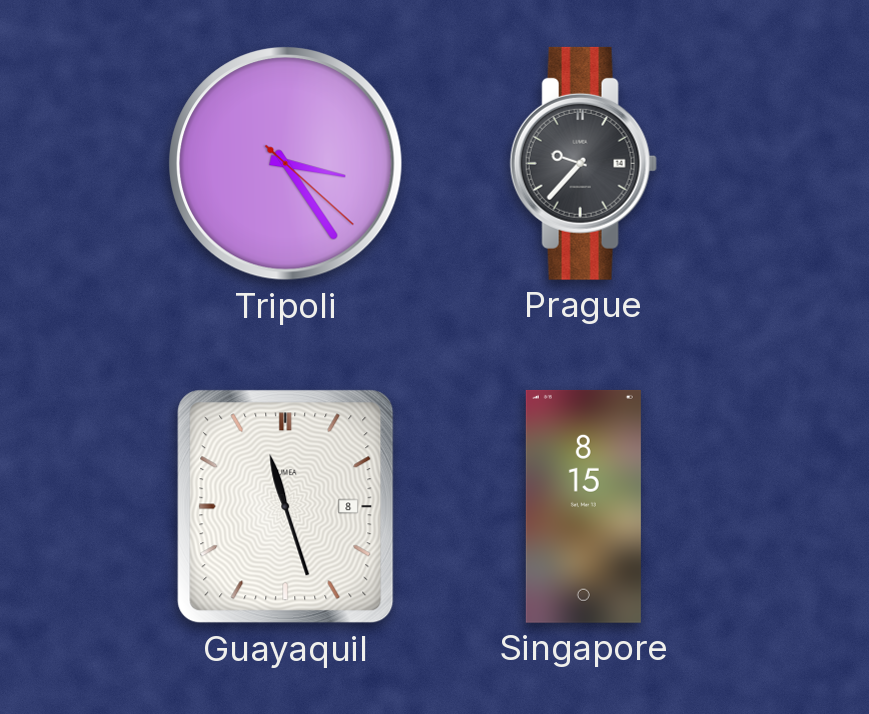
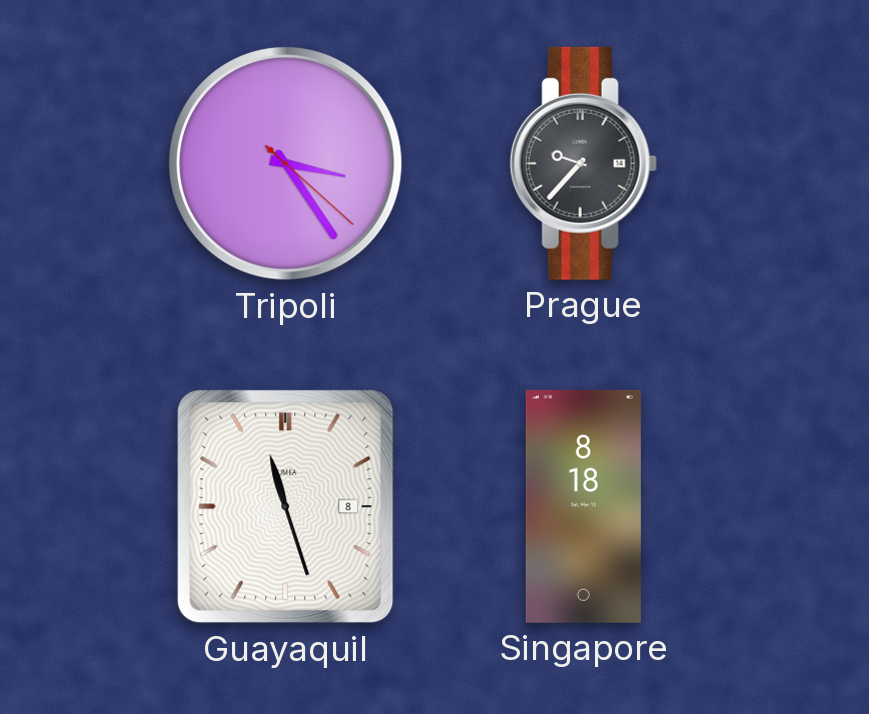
Singapore: 8:15 -> 8:18
